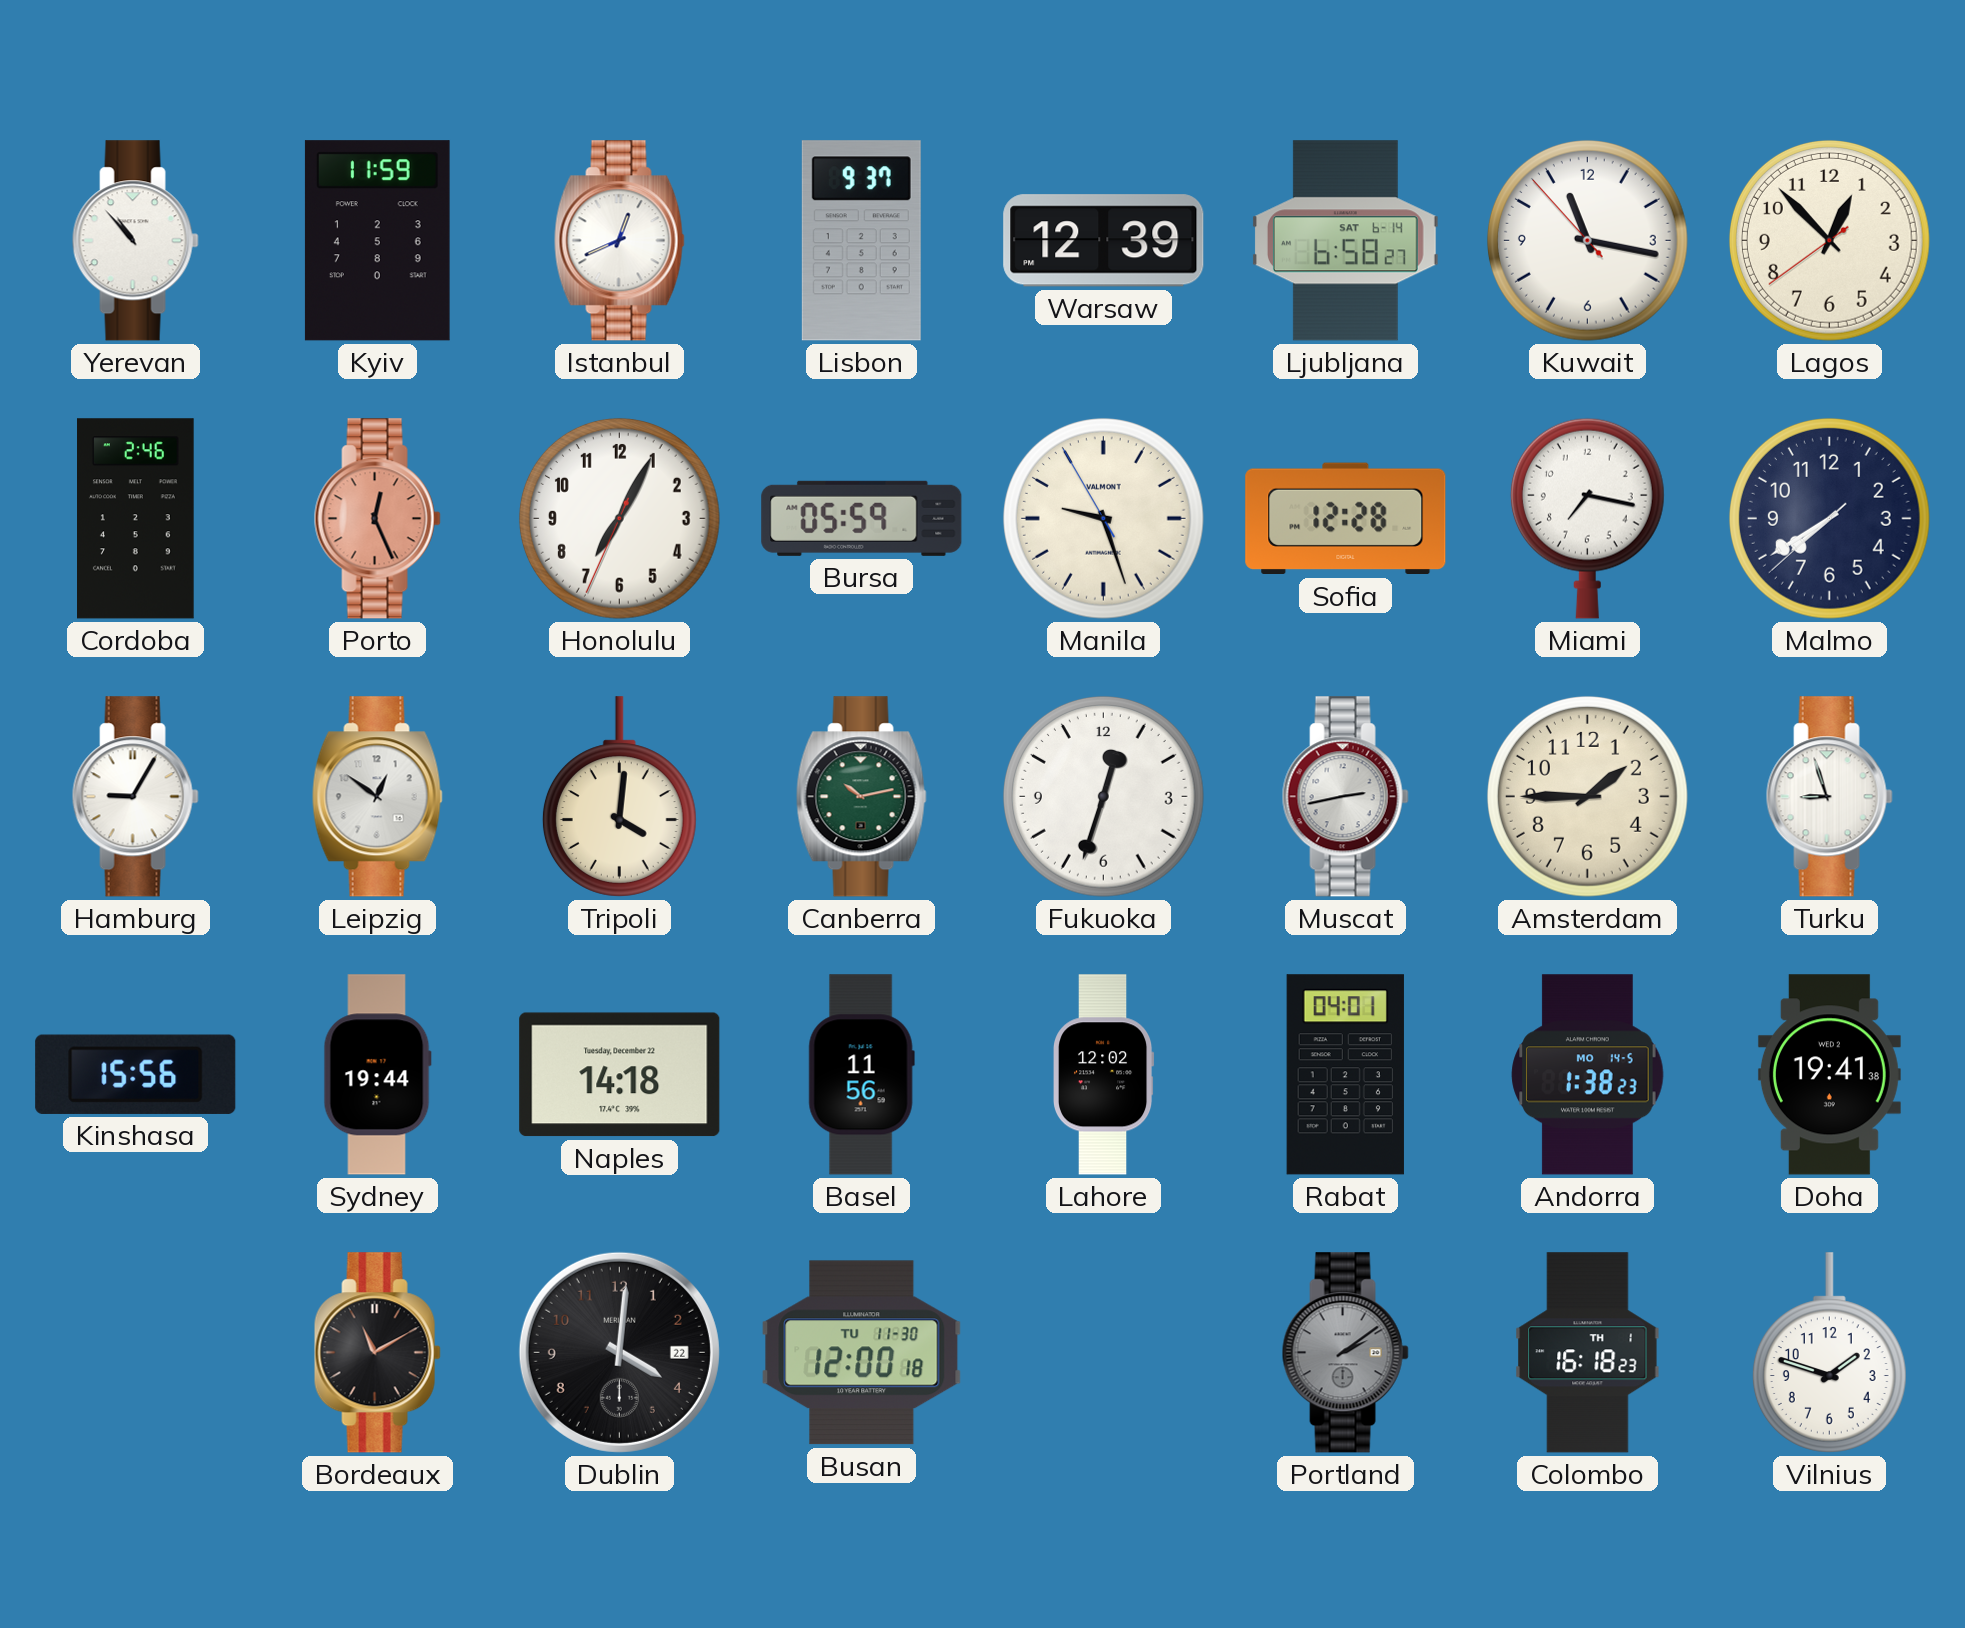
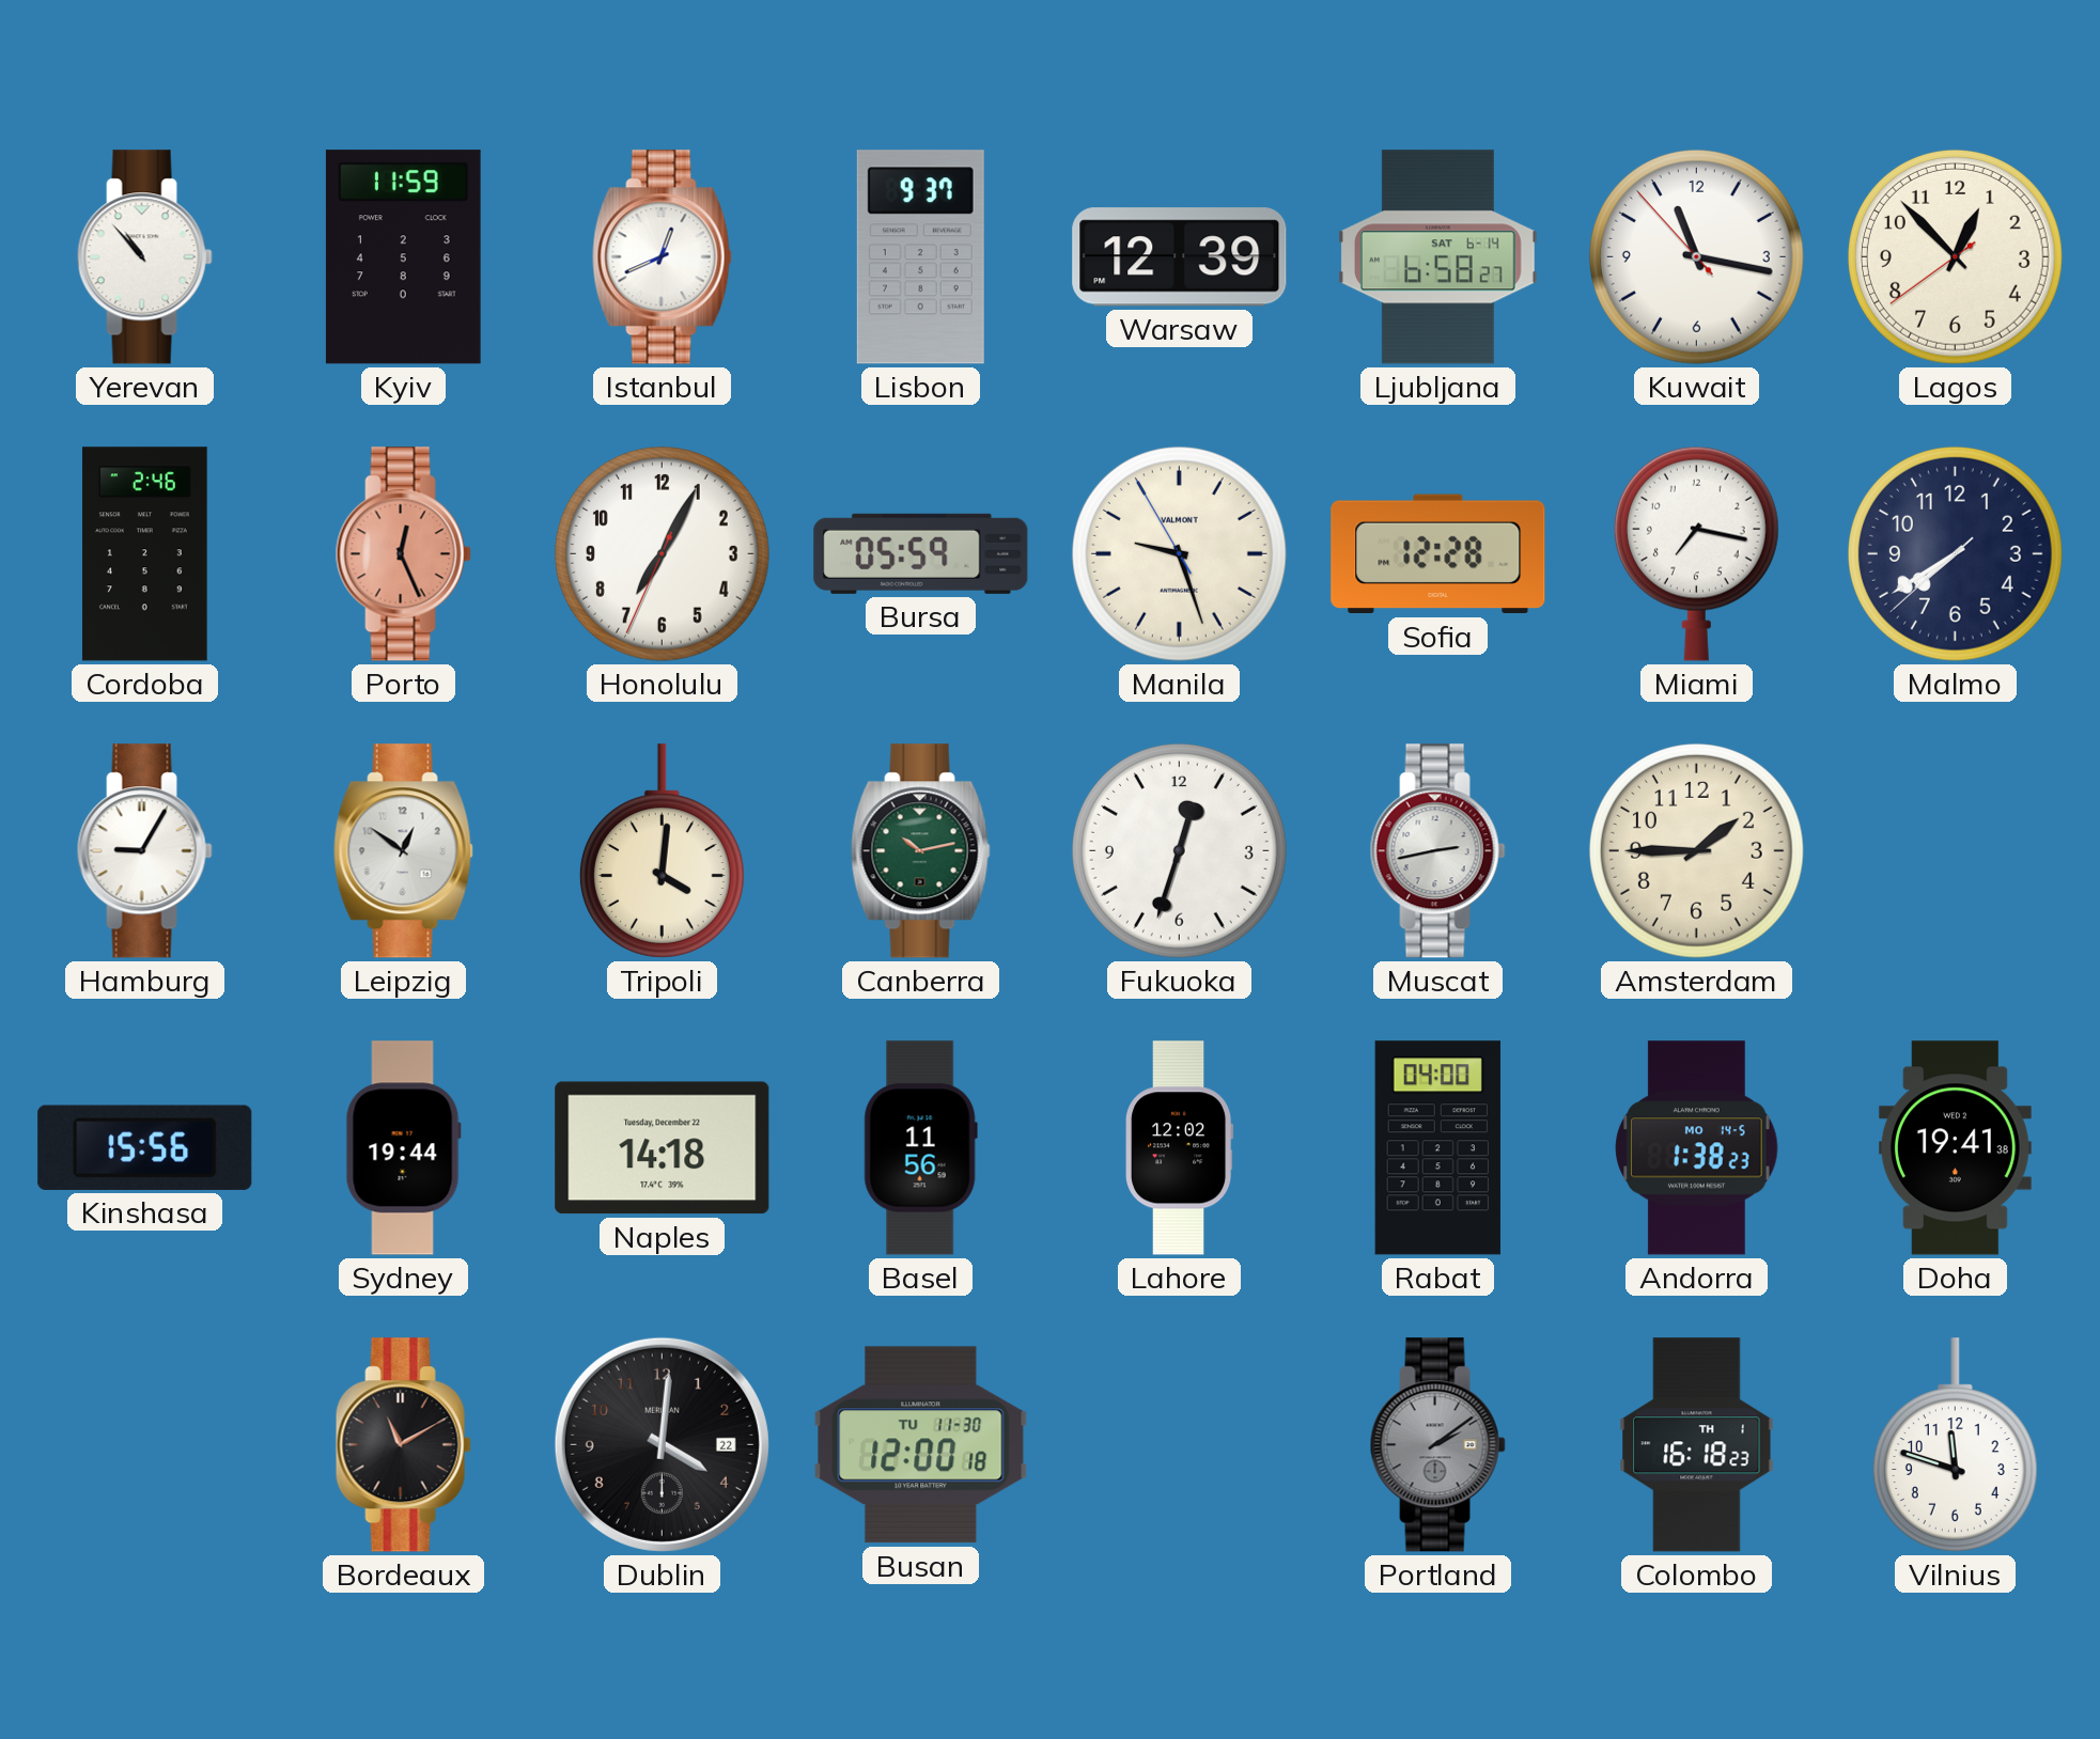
Turku: 8:57 -> none
Rabat: 04:01 -> 04:00
Vilnius: 1:48 -> 11:48
